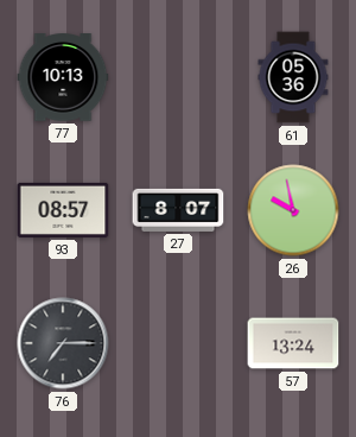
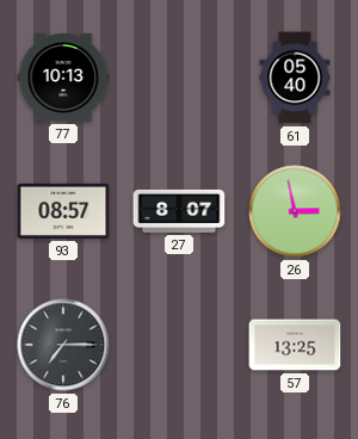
61: 05:36 -> 05:40
26: 9:58 -> 2:58
57: 13:24 -> 13:25
